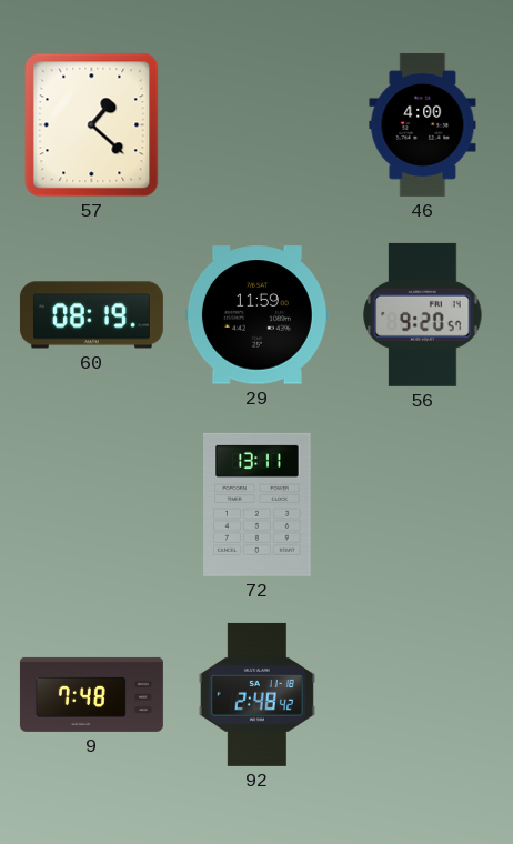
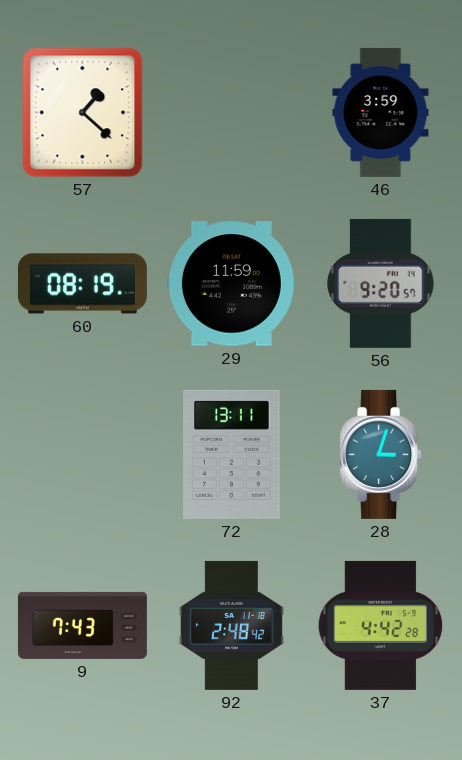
46: 4:00 -> 3:59
28: none -> 3:03
9: 7:48 -> 7:43
37: none -> 4:42
